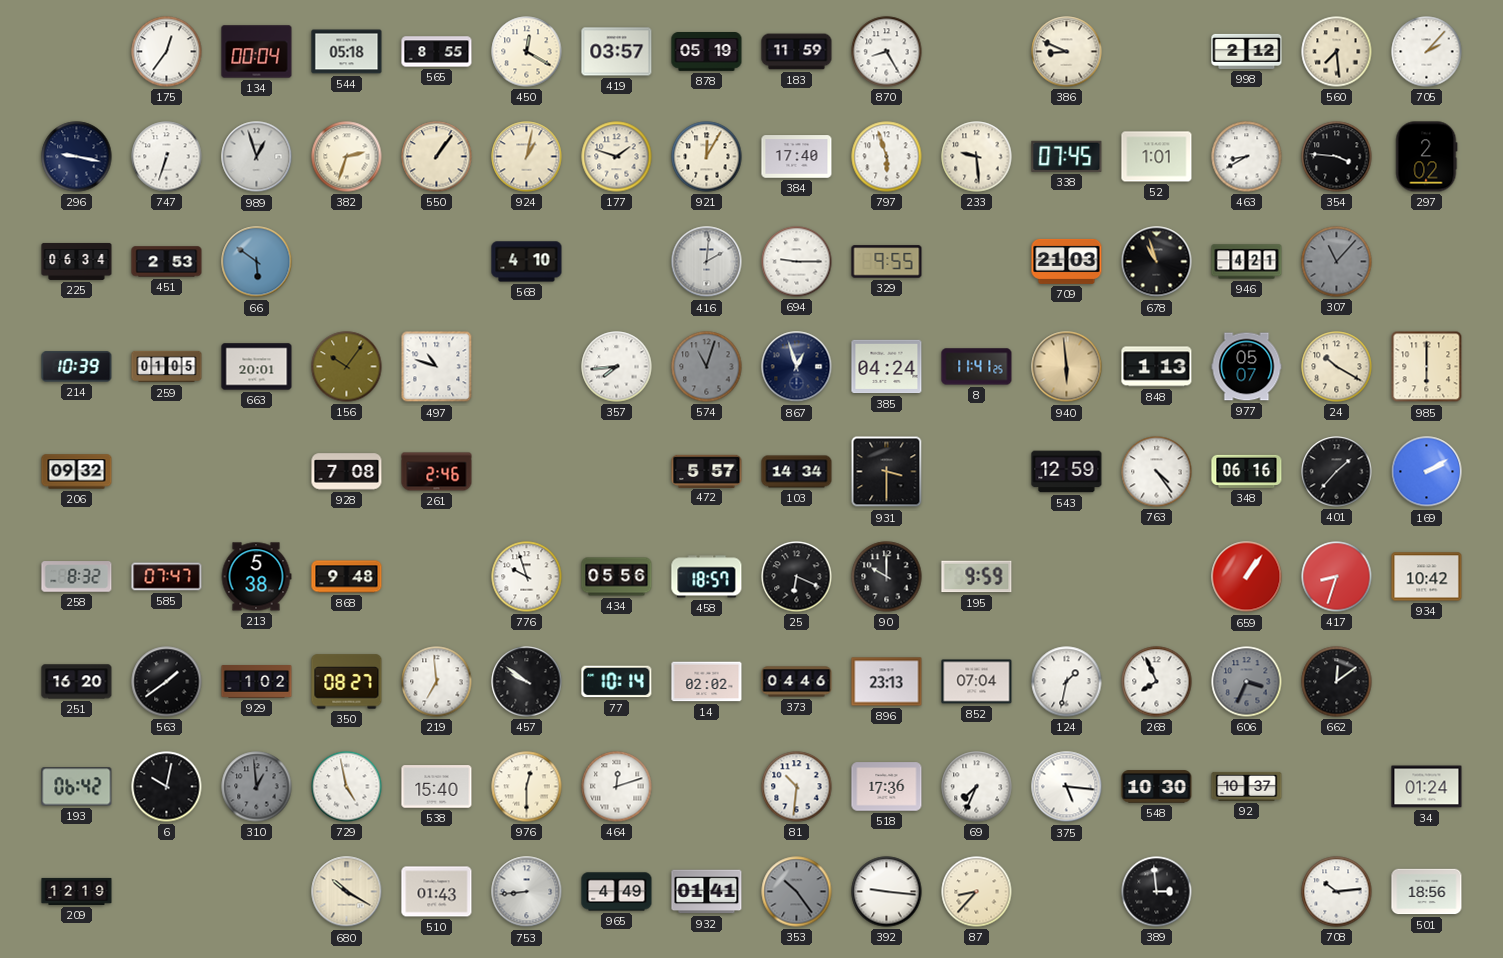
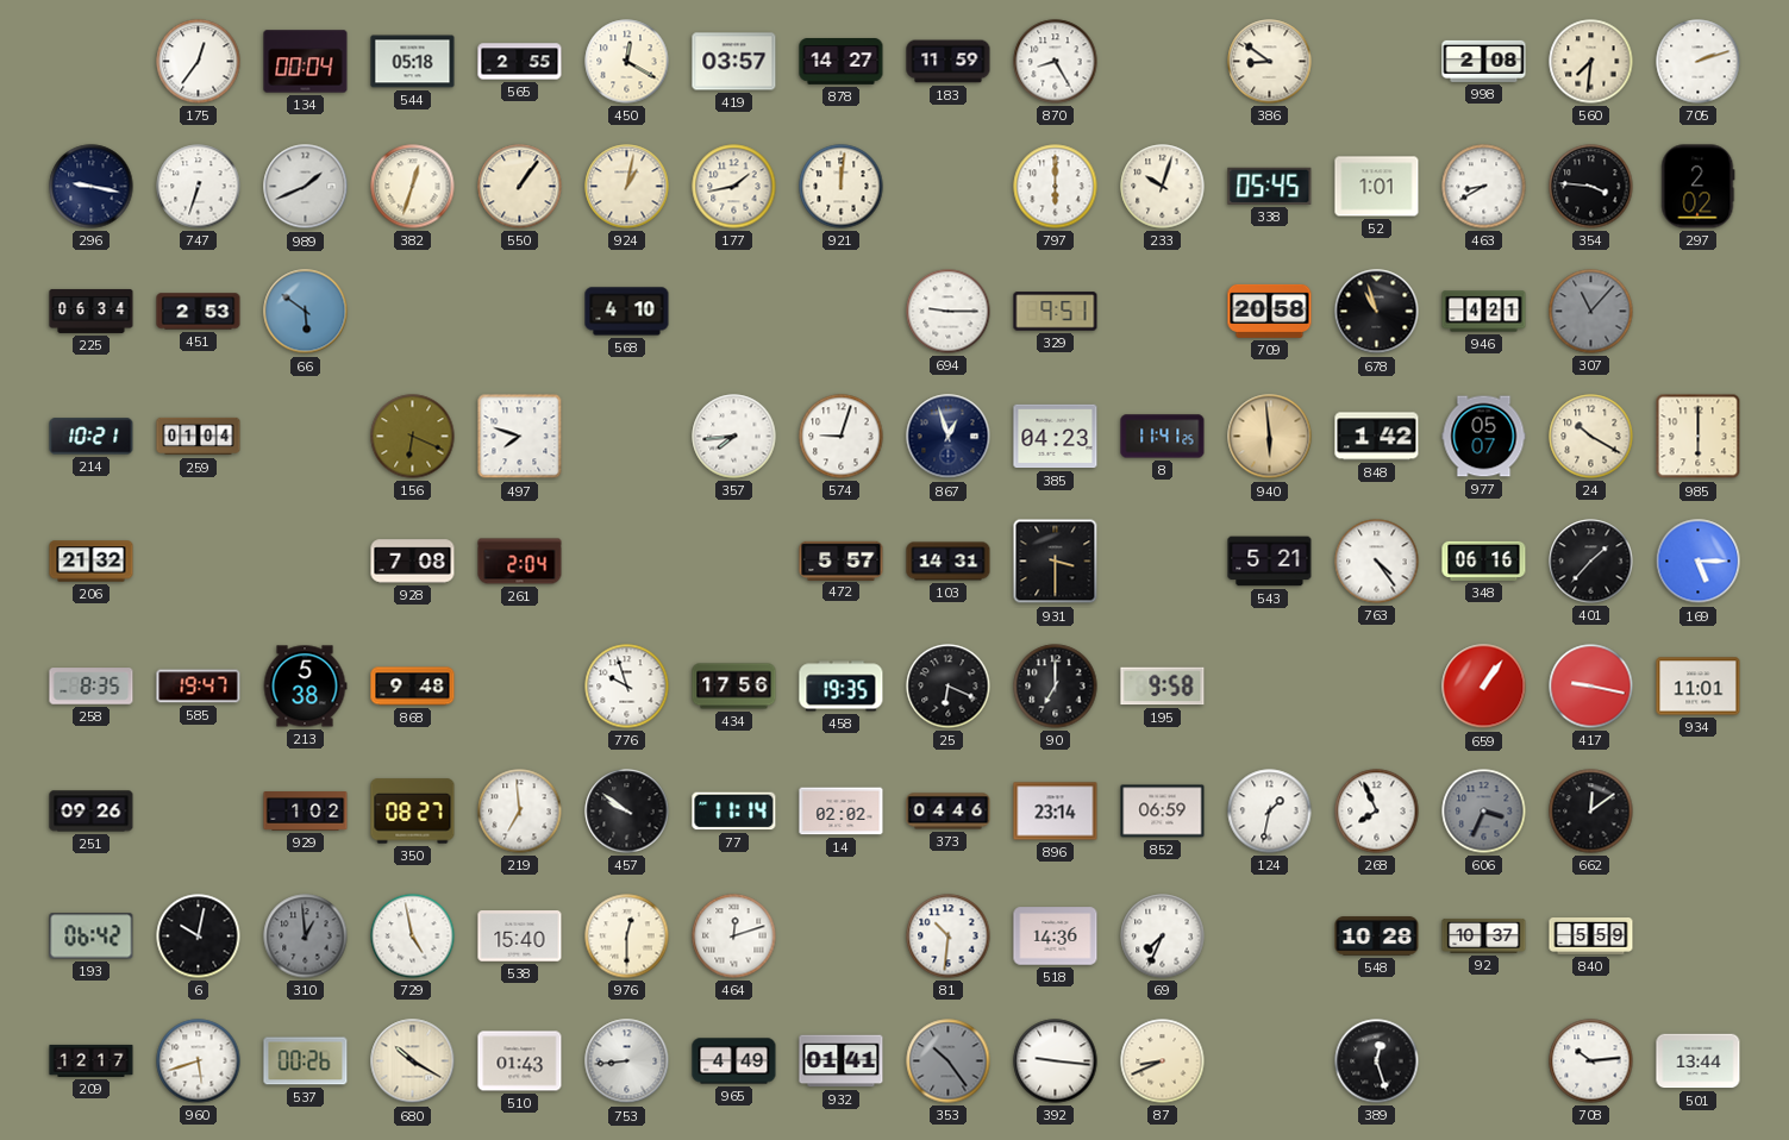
565: 8:55 -> 2:55
878: 05:19 -> 14:27
386: 8:49 -> 8:51
998: 2:12 -> 2:08
560: 7:29 -> 7:31
705: 2:07 -> 2:12
989: 12:57 -> 1:41
382: 2:33 -> 12:33
177: 1:48 -> 1:43
921: 12:05 -> 12:01
384: 17:40 -> none
797: 5:57 -> 6:00
233: 9:29 -> 10:03
338: 07:45 -> 05:45
416: 2:01 -> none
329: 9:55 -> 9:51
709: 21:03 -> 20:58
214: 10:39 -> 10:21
259: 01:05 -> 01:04
663: 20:01 -> none
156: 10:06 -> 6:19
497: 10:48 -> 7:48
574: 11:03 -> 9:03
574 dial: grey -> white
385: 04:24 -> 04:23
848: 1:13 -> 1:42
206: 09:32 -> 21:32
261: 2:46 -> 2:04
103: 14:34 -> 14:31
543: 12:59 -> 5:21
169: 2:10 -> 5:15
258: 8:32 -> 8:35
585: 07:47 -> 19:47
434: 05:56 -> 17:56
458: 18:57 -> 19:35
90: 10:00 -> 7:00
195: 9:59 -> 9:58
417: 8:33 -> 9:17
934: 10:42 -> 11:01
251: 16:20 -> 09:26
563: 1:39 -> none
77: 10:14 -> 11:14
896: 23:13 -> 23:14
852: 07:04 -> 06:59
518: 17:36 -> 14:36
375: 5:16 -> none
548: 10:30 -> 10:28
840: none -> 5:59
34: 01:24 -> none
209: 12:19 -> 12:17
960: none -> 5:42
537: none -> 00:26
87: 8:37 -> 8:41
389: 2:59 -> 12:27
501: 18:56 -> 13:44
